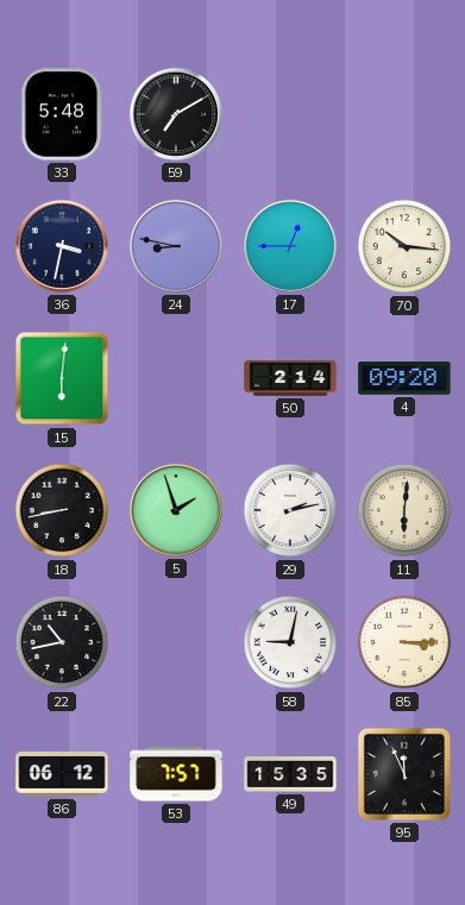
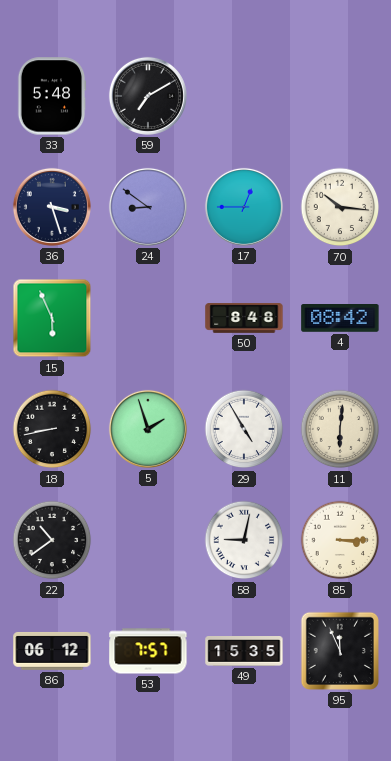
36: 3:32 -> 3:27
24: 8:47 -> 8:51
15: 6:01 -> 5:56
50: 2:14 -> 8:48
4: 09:20 -> 08:42
29: 2:13 -> 4:55
22: 10:43 -> 10:39
